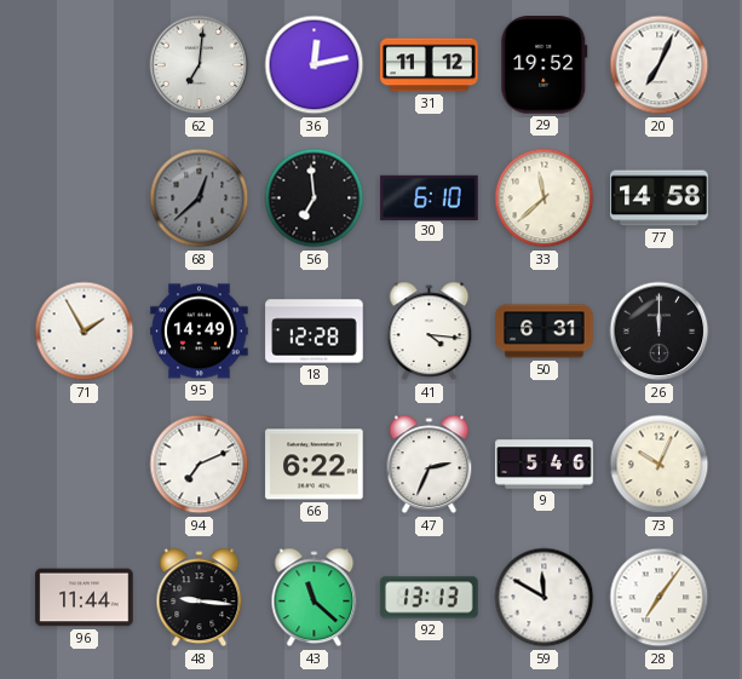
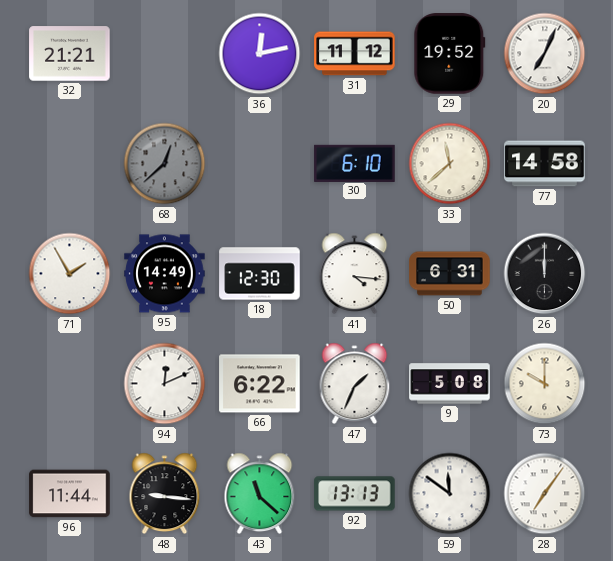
32: none -> 21:21
62: 7:01 -> none
56: 6:59 -> none
18: 12:28 -> 12:30
94: 7:11 -> 12:11
47: 2:34 -> 1:34
9: 5:46 -> 5:08
73: 10:04 -> 10:00
59: 11:50 -> 11:51
